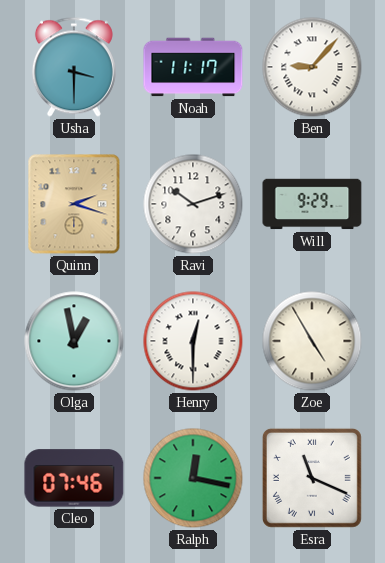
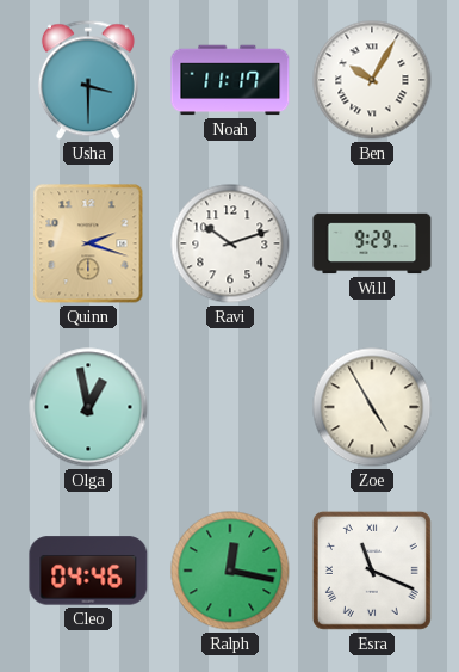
Ben: 9:07 -> 10:05
Henry: 12:30 -> none
Cleo: 07:46 -> 04:46
